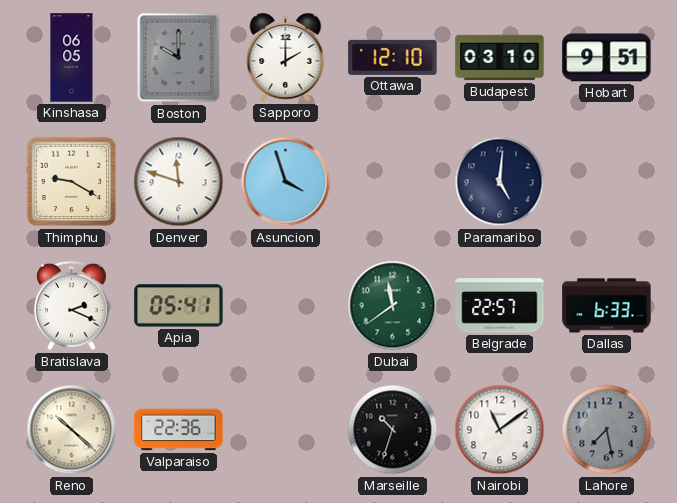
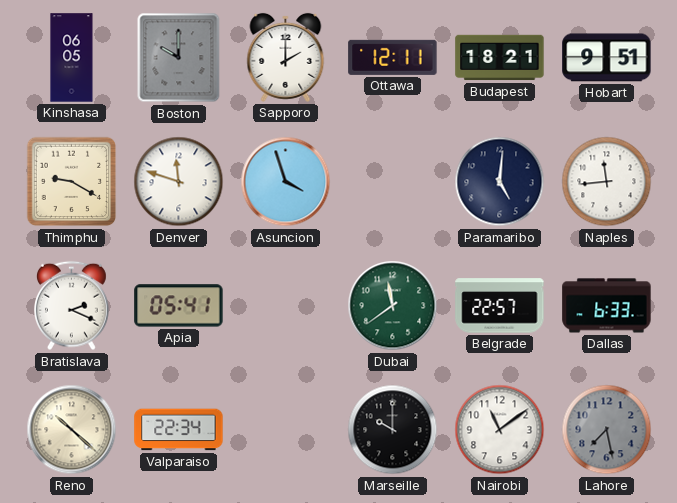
Ottawa: 12:10 -> 12:11
Budapest: 03:10 -> 18:21
Naples: none -> 11:44
Valparaiso: 22:36 -> 22:34
Marseille: 10:33 -> 10:00
